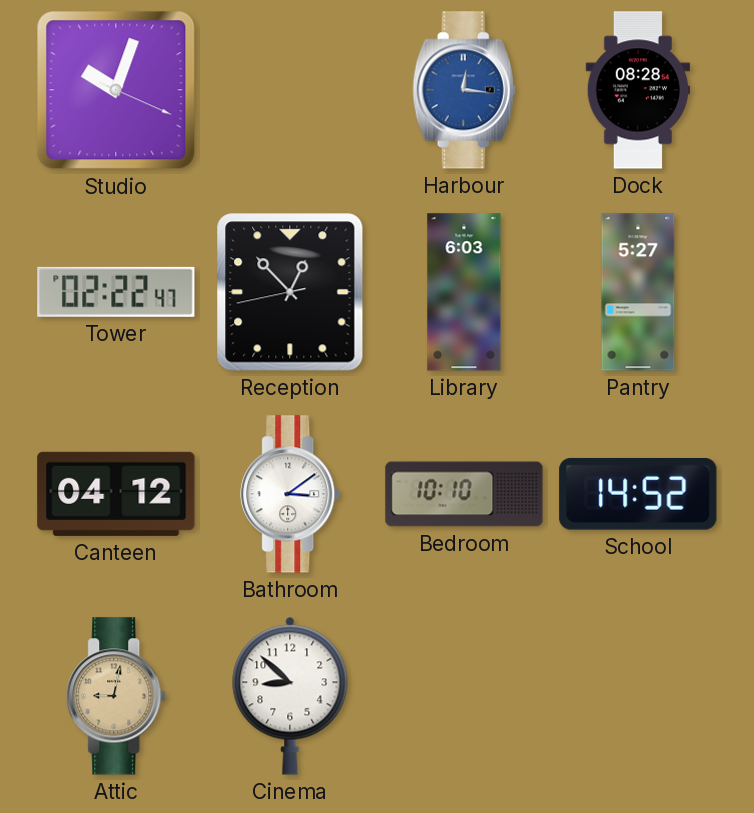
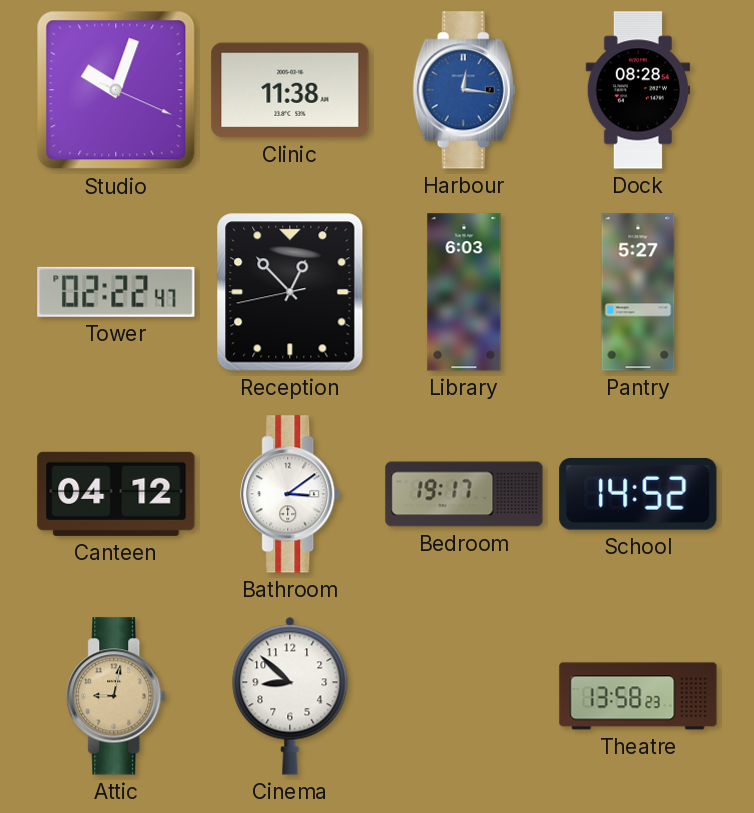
Clinic: none -> 11:38
Bedroom: 10:10 -> 19:17
Theatre: none -> 13:58
